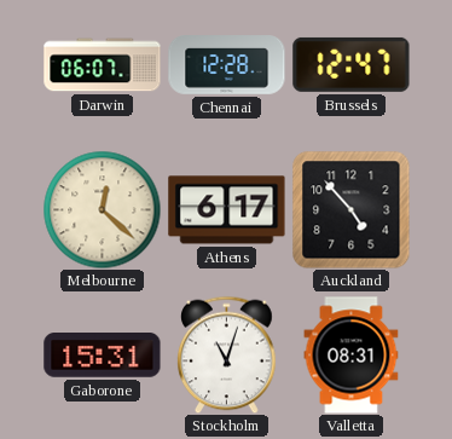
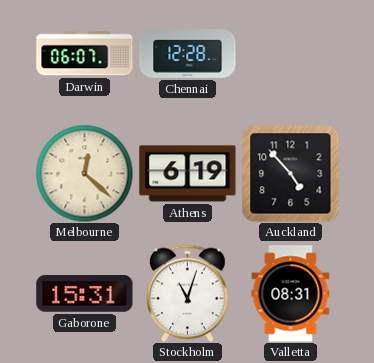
Brussels: 12:47 -> none
Athens: 6:17 -> 6:19
